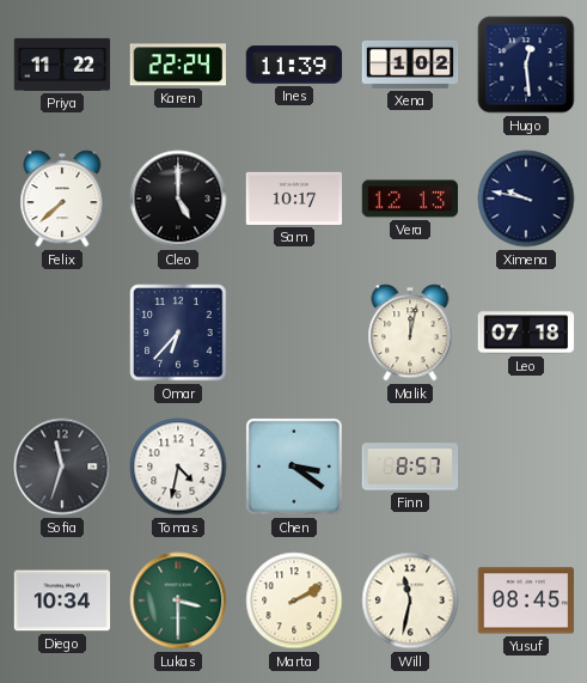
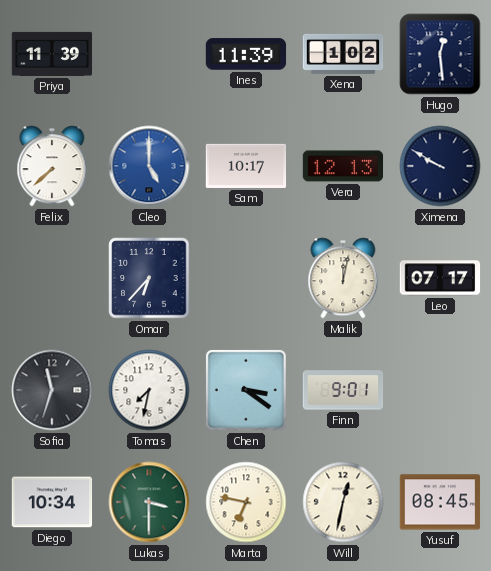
Priya: 11:22 -> 11:39
Karen: 22:24 -> none
Cleo dial: black -> blue
Ximena: 9:47 -> 9:50
Leo: 07:18 -> 07:17
Tomas: 4:32 -> 7:32
Finn: 8:57 -> 9:01
Marta: 2:10 -> 6:47
Will: 11:32 -> 12:32
